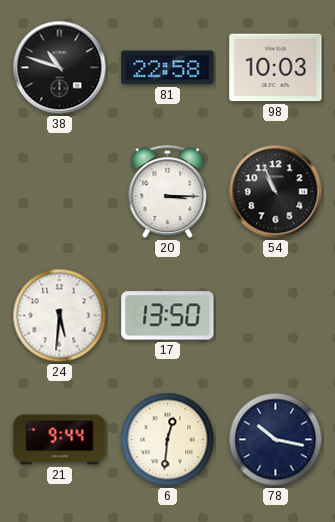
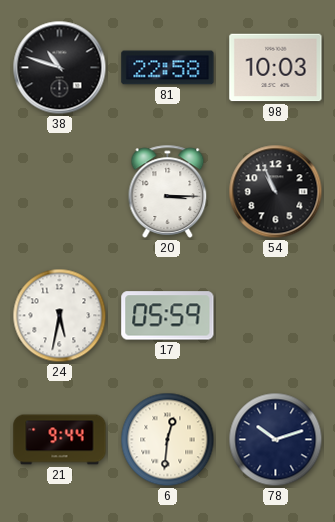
24: 5:31 -> 5:32
17: 13:50 -> 05:59
78: 10:17 -> 10:12
